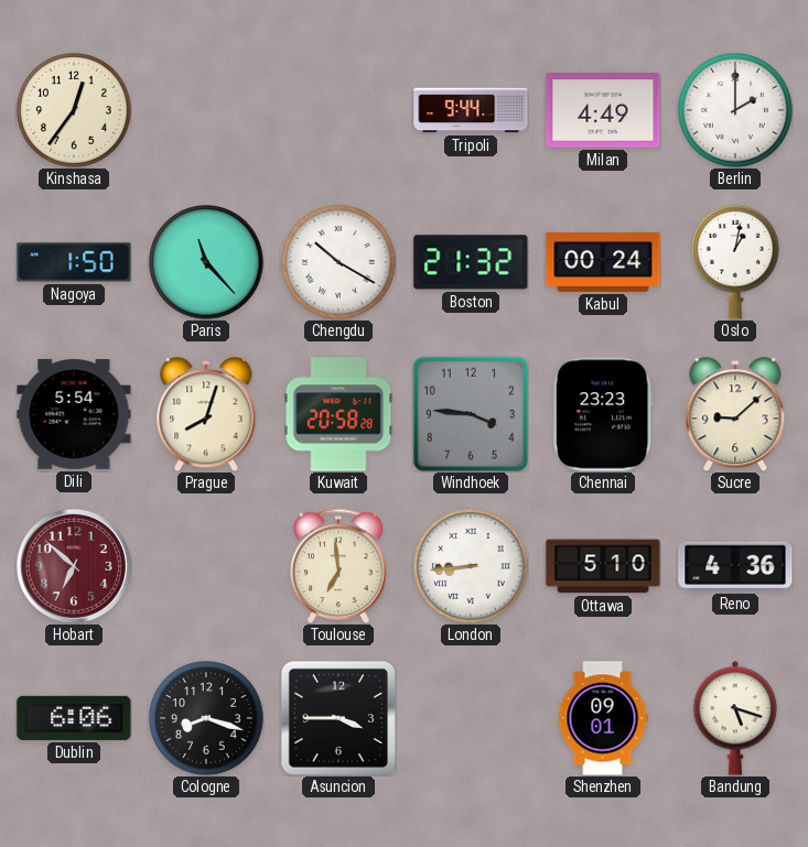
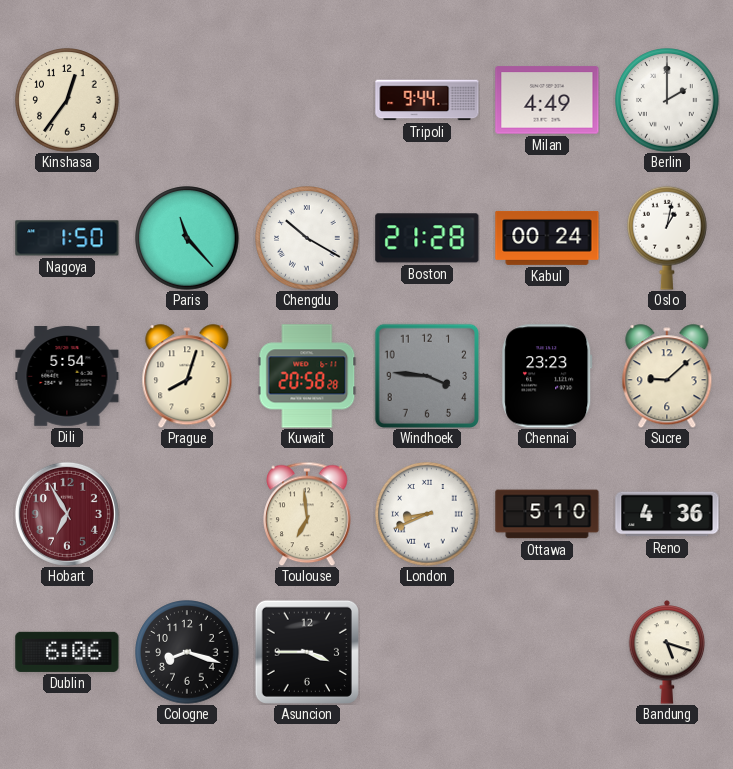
Boston: 21:32 -> 21:28
Hobart: 6:52 -> 6:55
London: 8:44 -> 8:41
Shenzhen: 09:01 -> none
